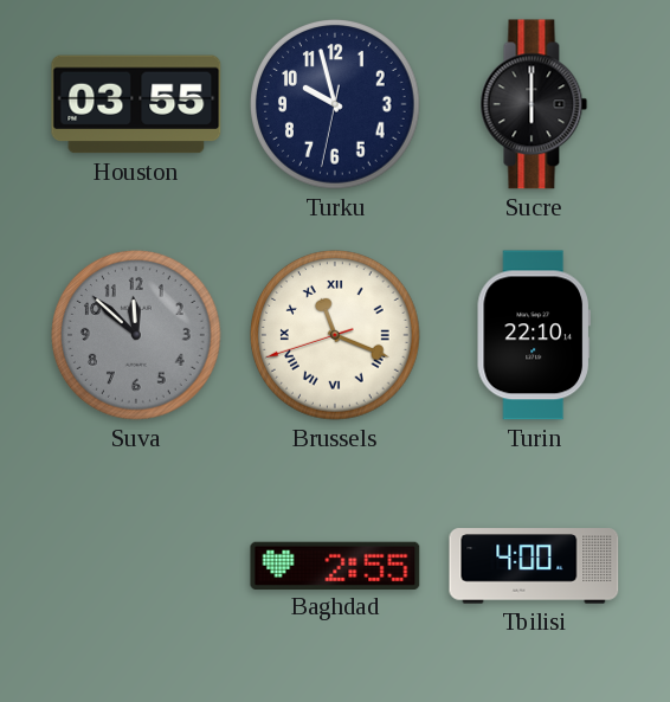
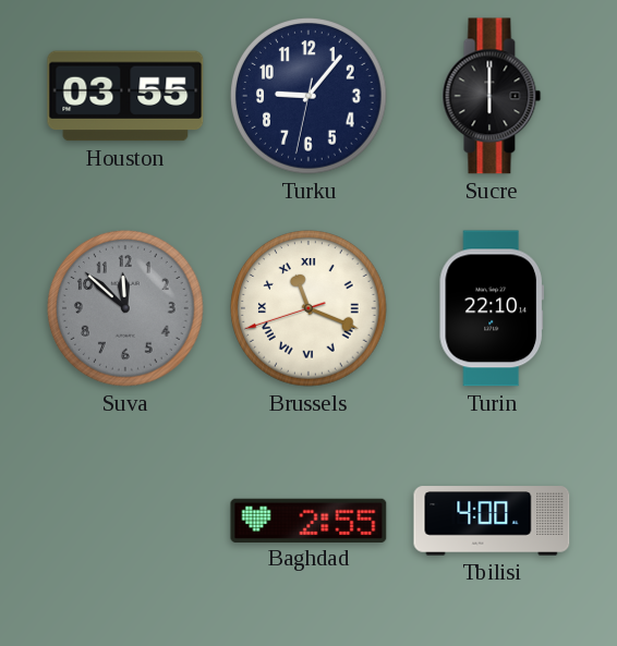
Turku: 9:57 -> 9:06
